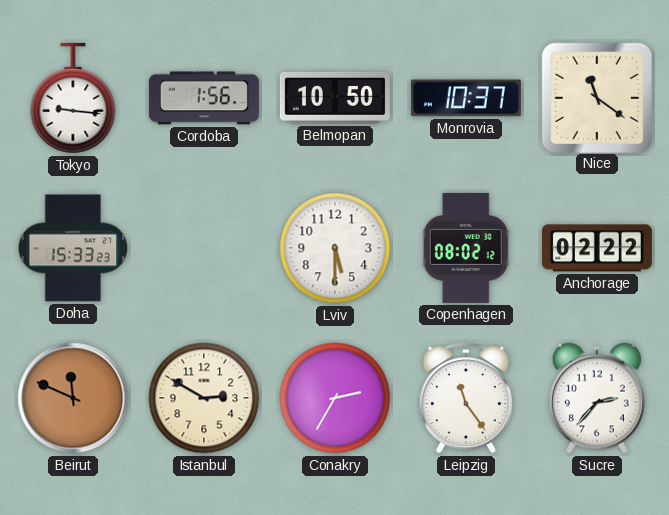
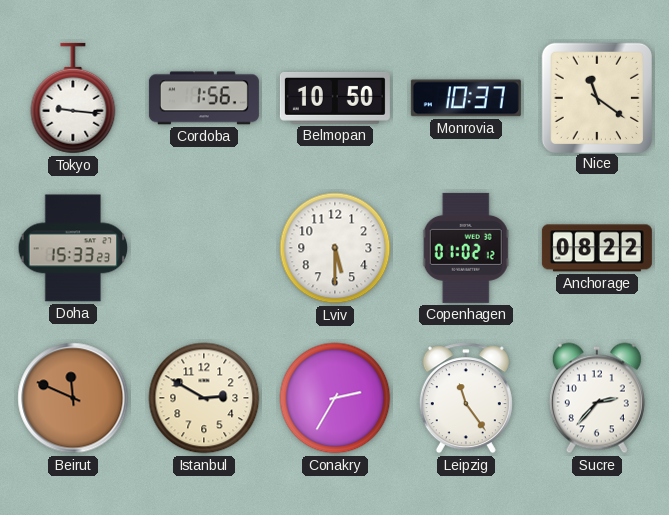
Copenhagen: 08:02 -> 01:02
Anchorage: 02:22 -> 08:22
